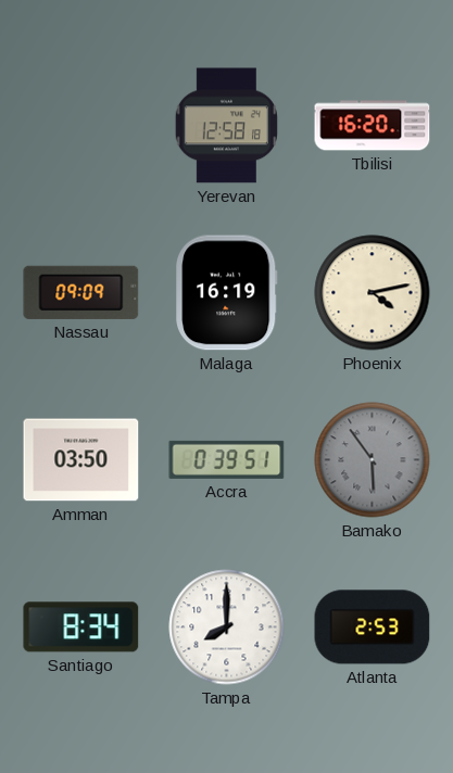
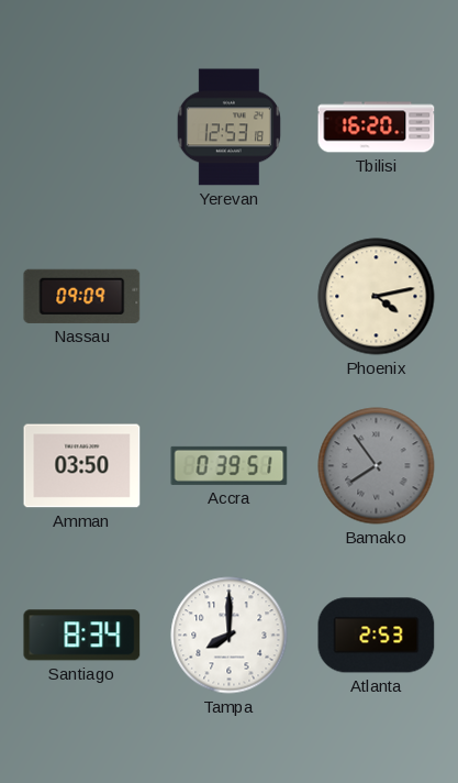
Yerevan: 12:58 -> 12:53
Malaga: 16:19 -> none
Bamako: 5:54 -> 7:54
